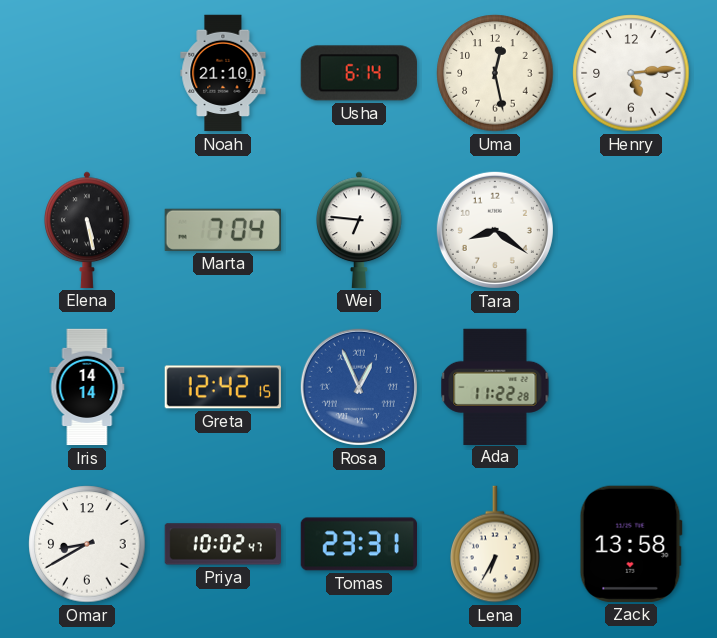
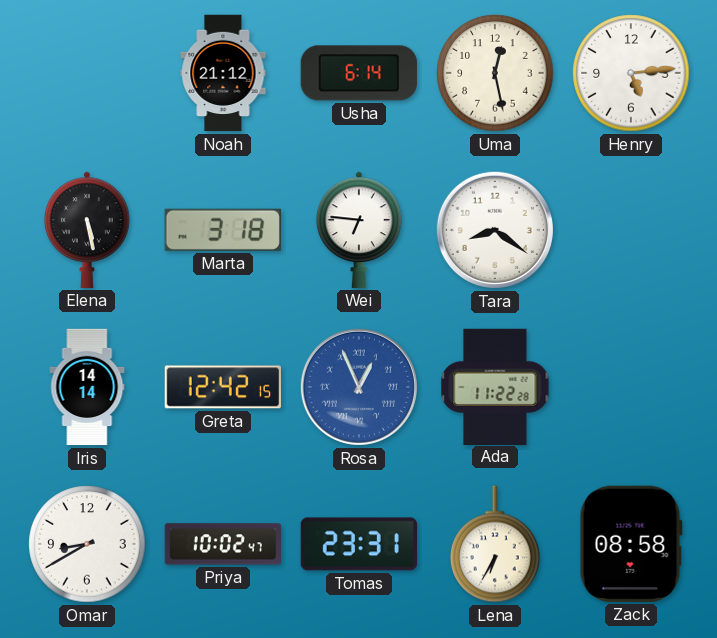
Noah: 21:10 -> 21:12
Marta: 7:04 -> 3:18
Zack: 13:58 -> 08:58
